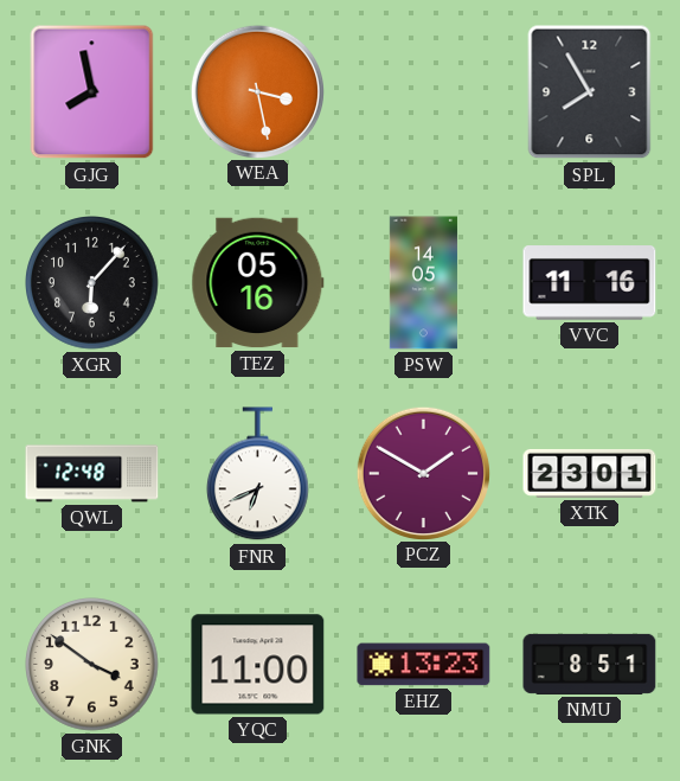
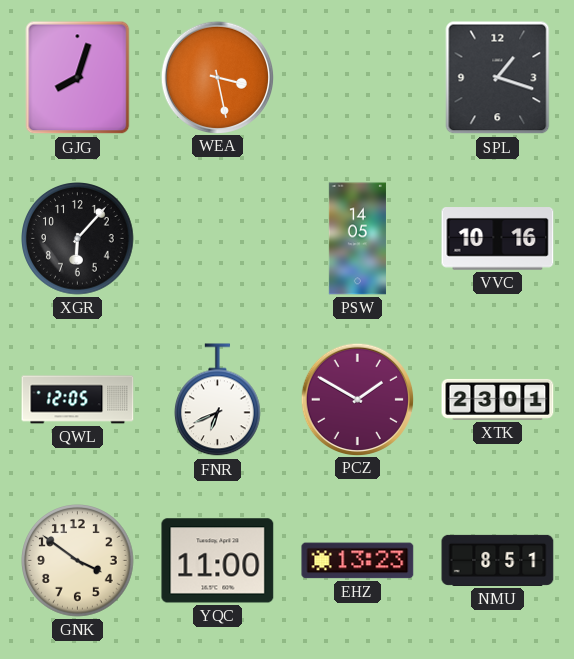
GJG: 7:58 -> 8:03
SPL: 7:55 -> 1:18
TEZ: 05:16 -> none
VVC: 11:16 -> 10:16
QWL: 12:48 -> 12:05
